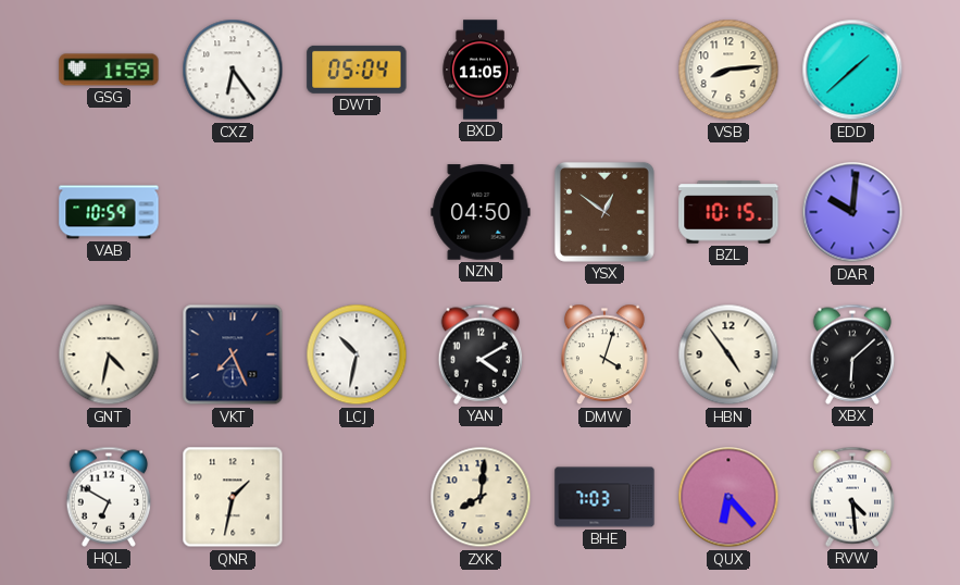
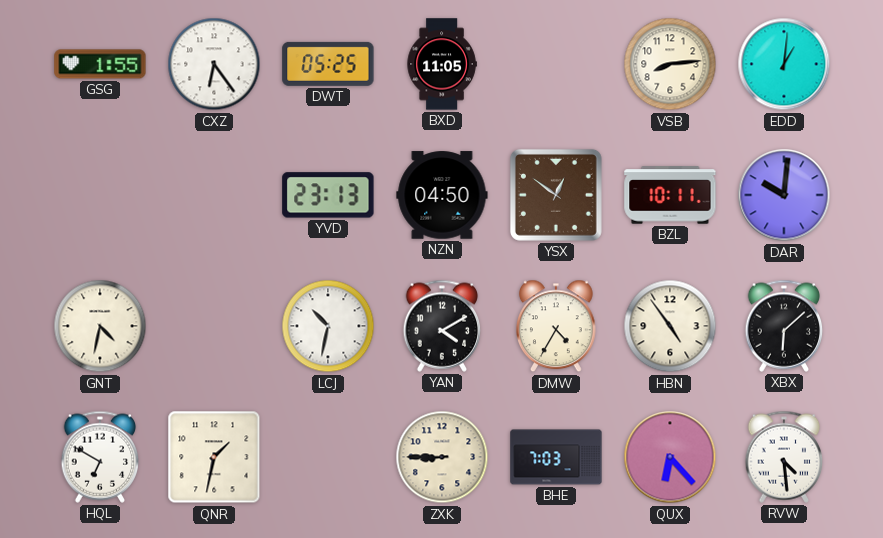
GSG: 1:59 -> 1:55
DWT: 05:04 -> 05:25
EDD: 1:38 -> 1:01
VAB: 10:59 -> none
YVD: none -> 23:13
BZL: 10:15 -> 10:11
VKT: 7:26 -> none
DMW: 4:03 -> 4:35
ZXK: 8:01 -> 8:45
